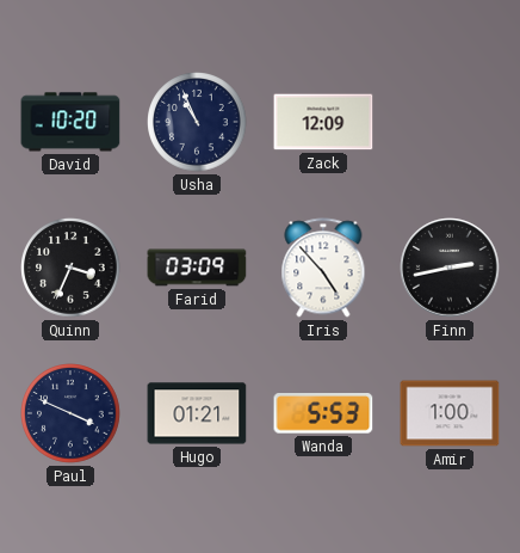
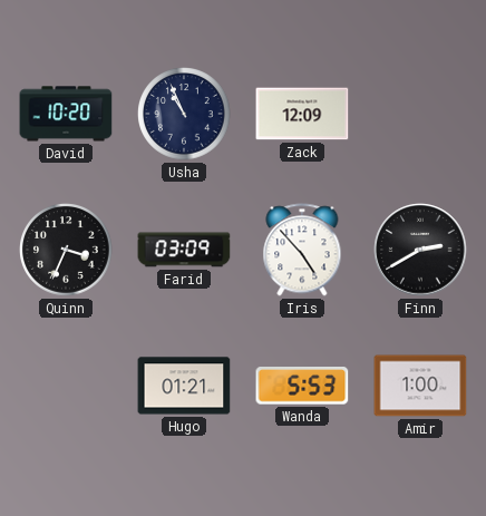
Finn: 2:43 -> 2:40
Paul: 3:49 -> none
